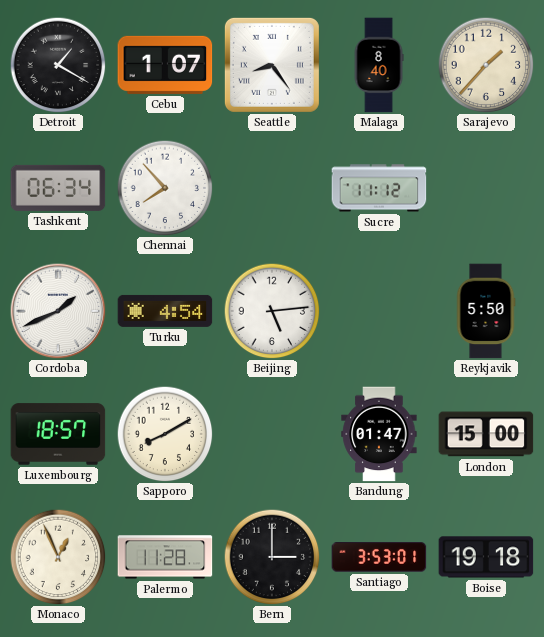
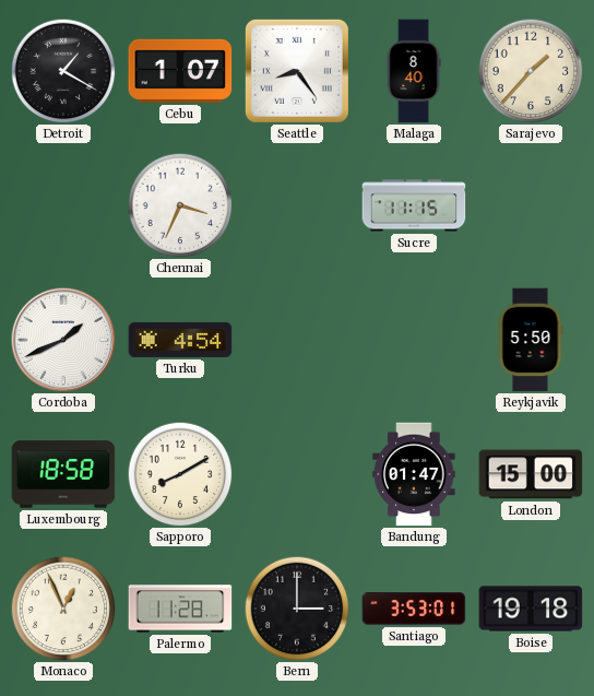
Tashkent: 06:34 -> none
Chennai: 7:53 -> 3:34
Sucre: 11:12 -> 11:15
Beijing: 5:14 -> none
Luxembourg: 18:57 -> 18:58
